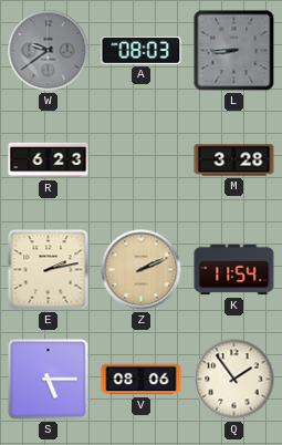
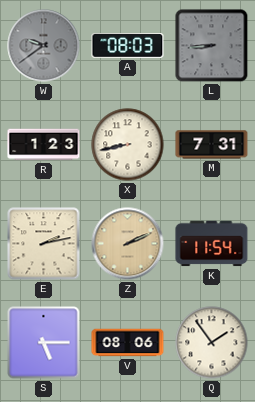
R: 6:23 -> 1:23
X: none -> 8:43
M: 3:28 -> 7:31
